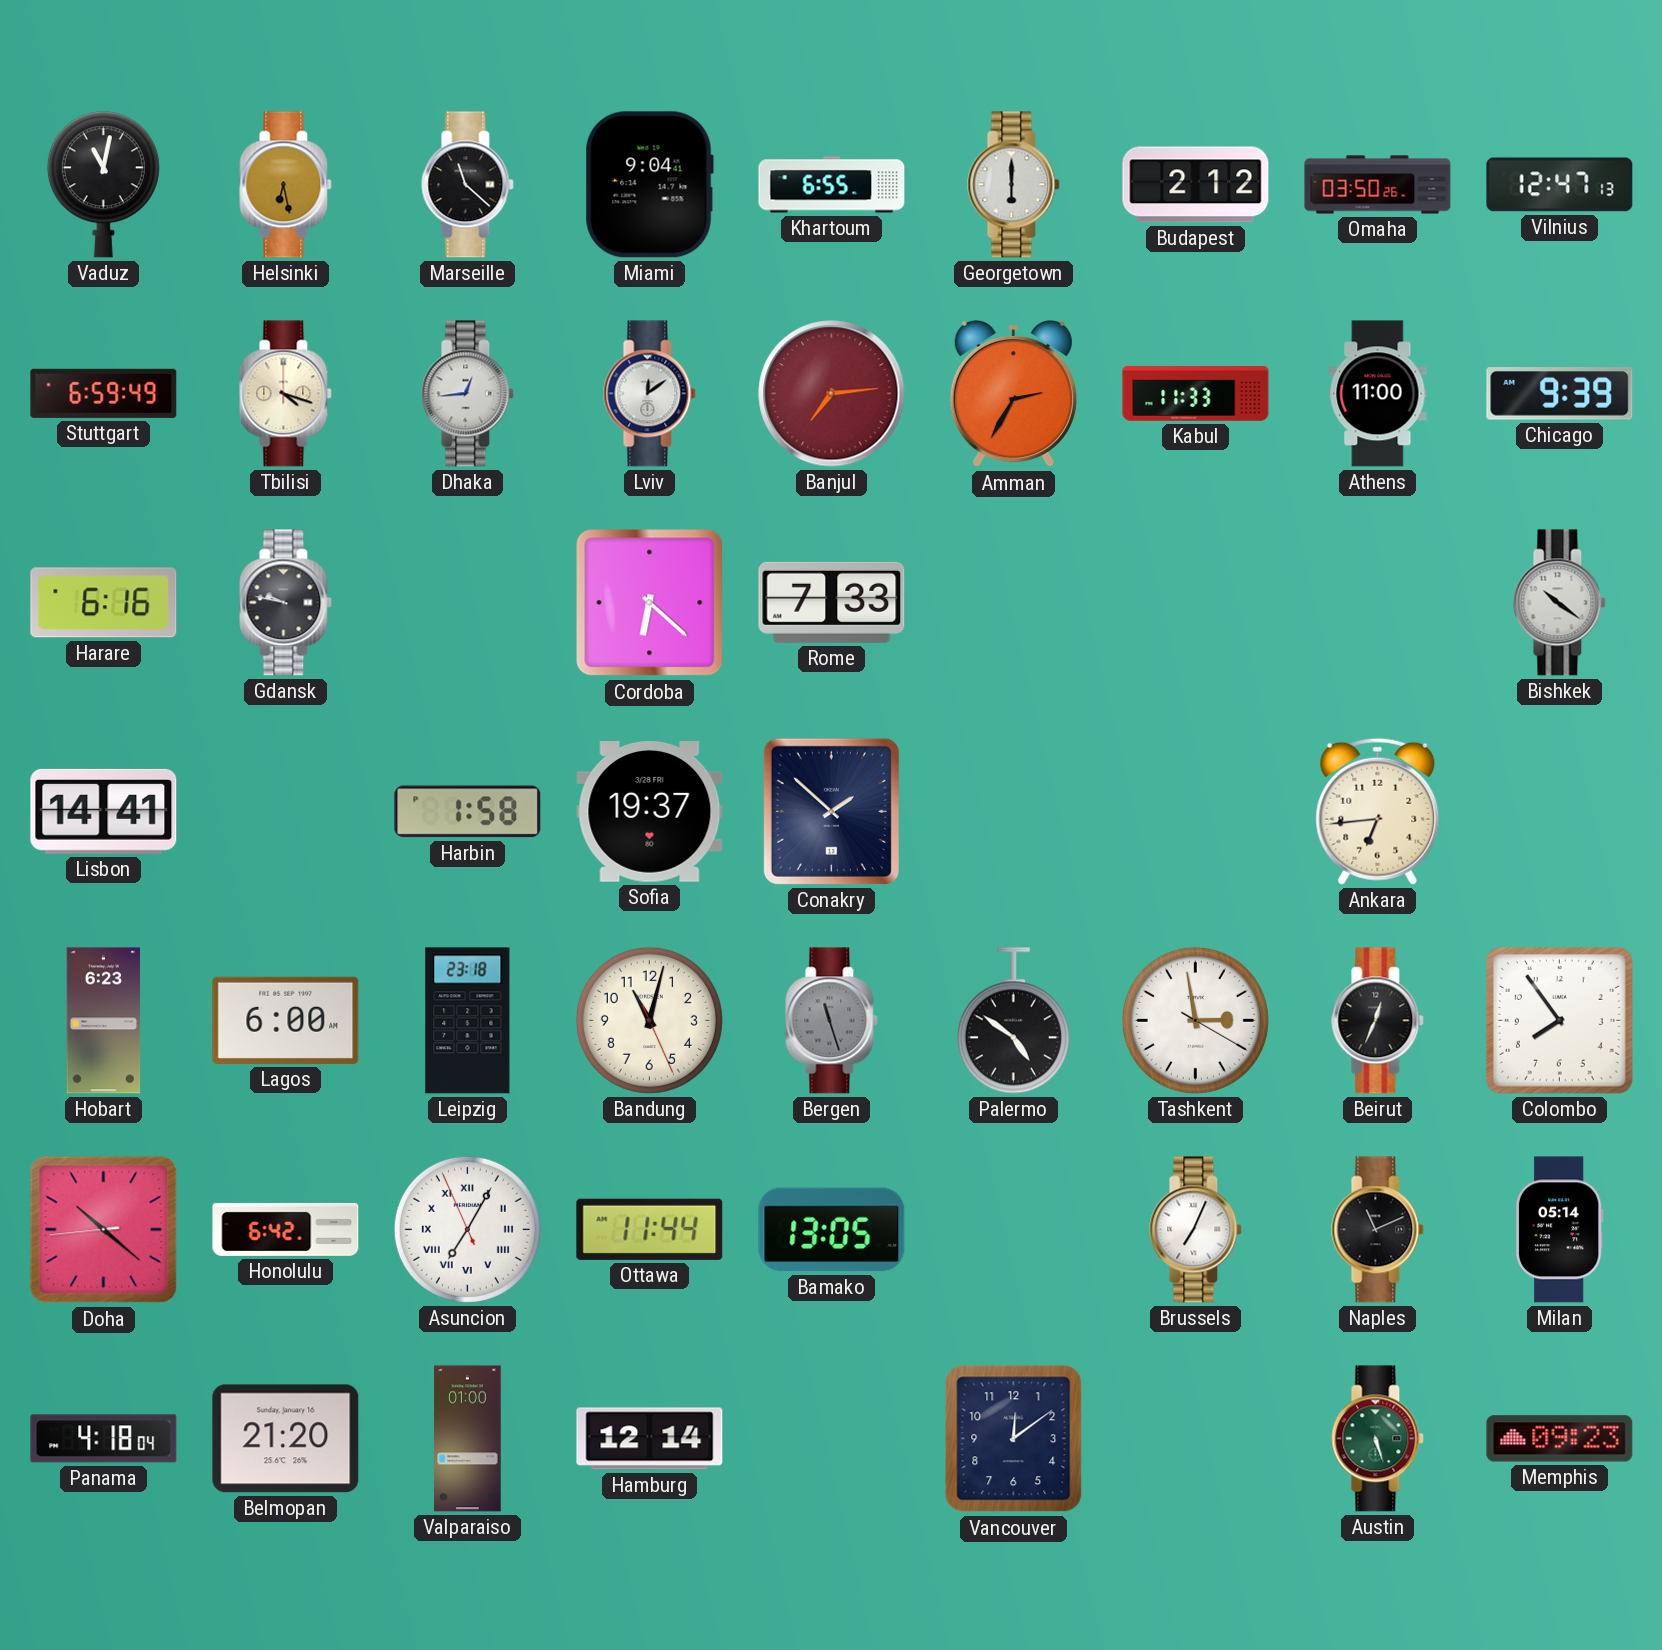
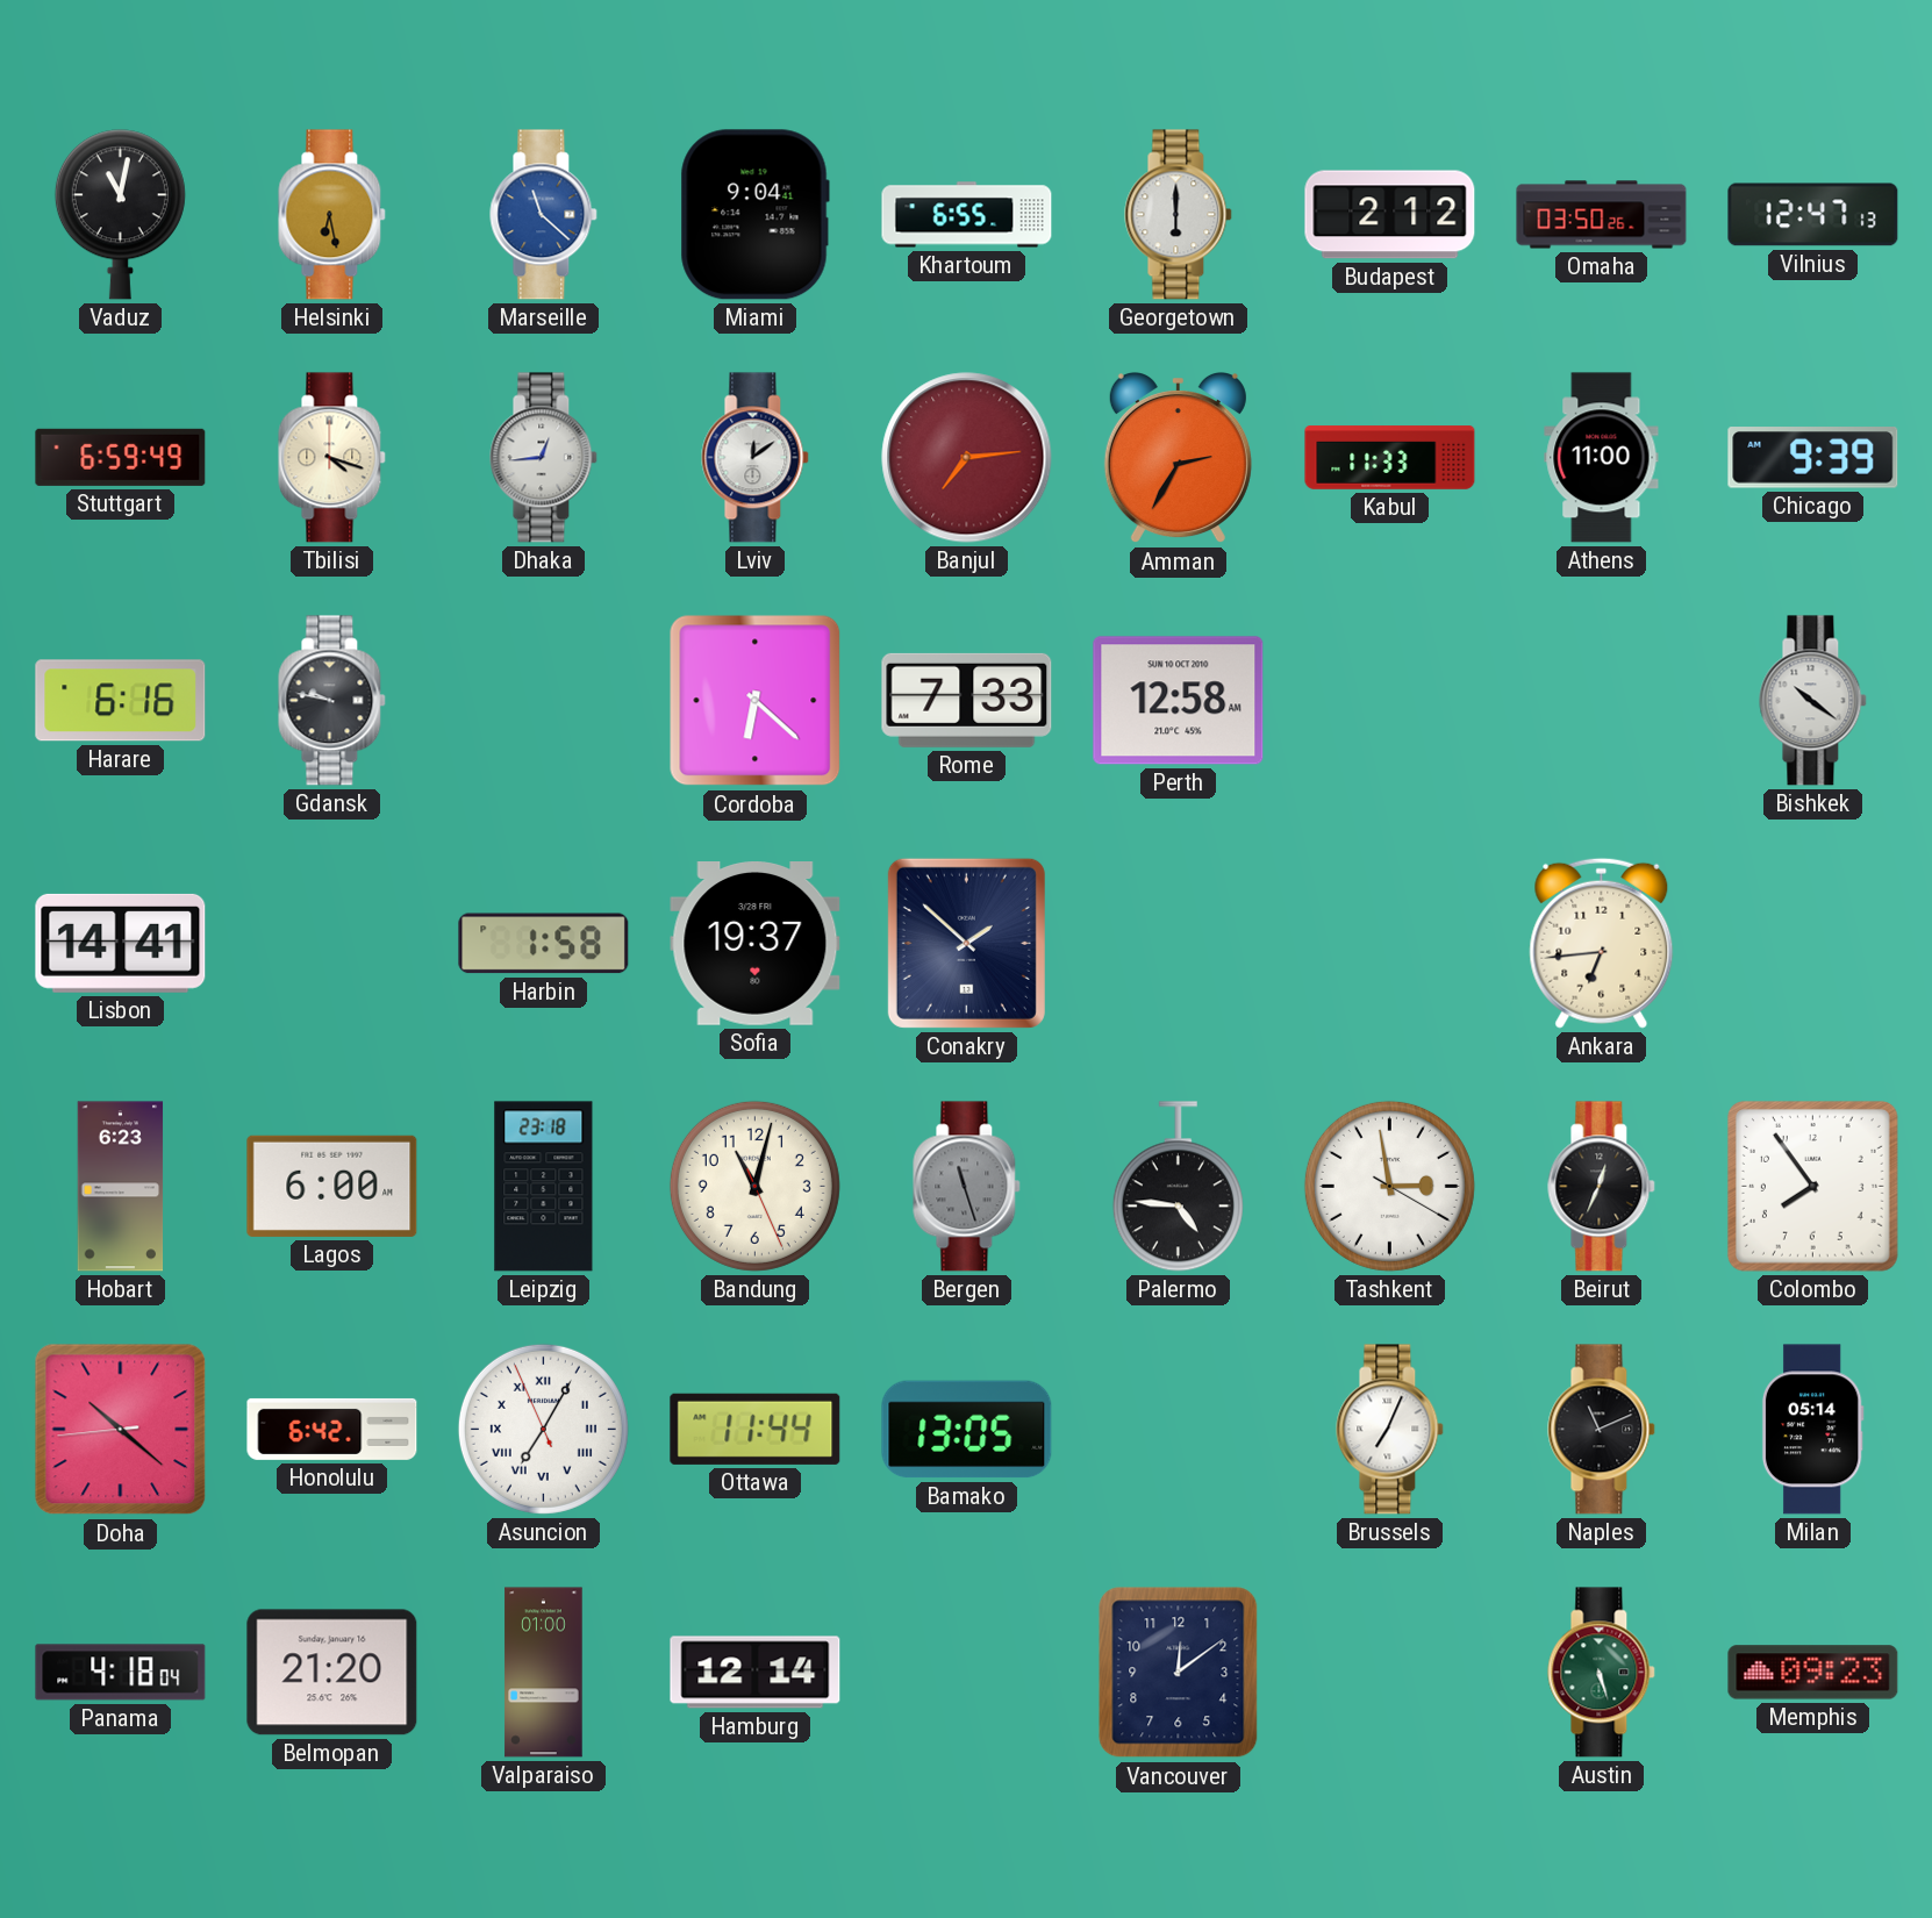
Marseille dial: black -> blue
Perth: none -> 12:58
Palermo: 4:51 -> 4:46
